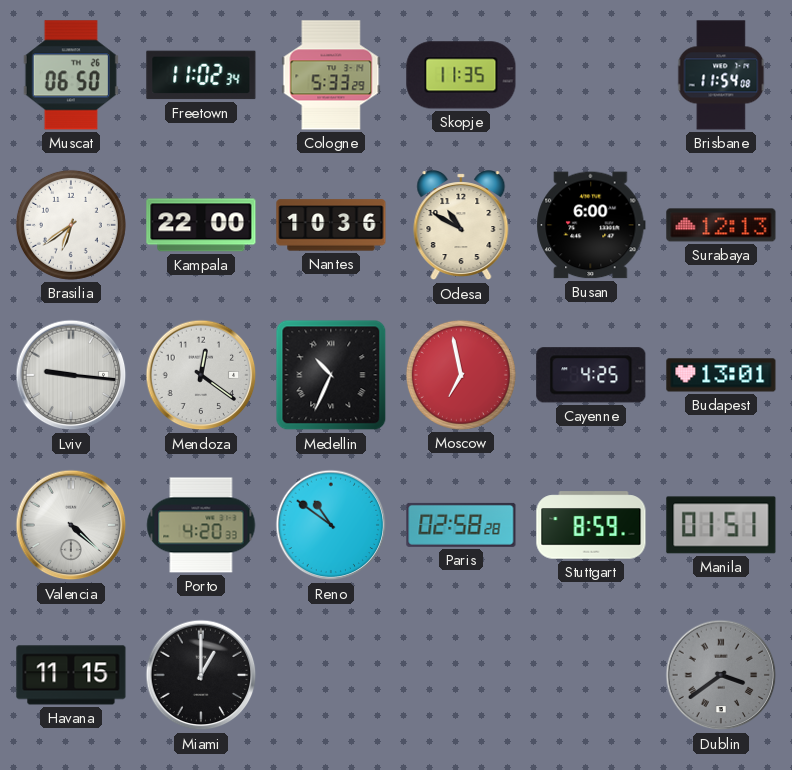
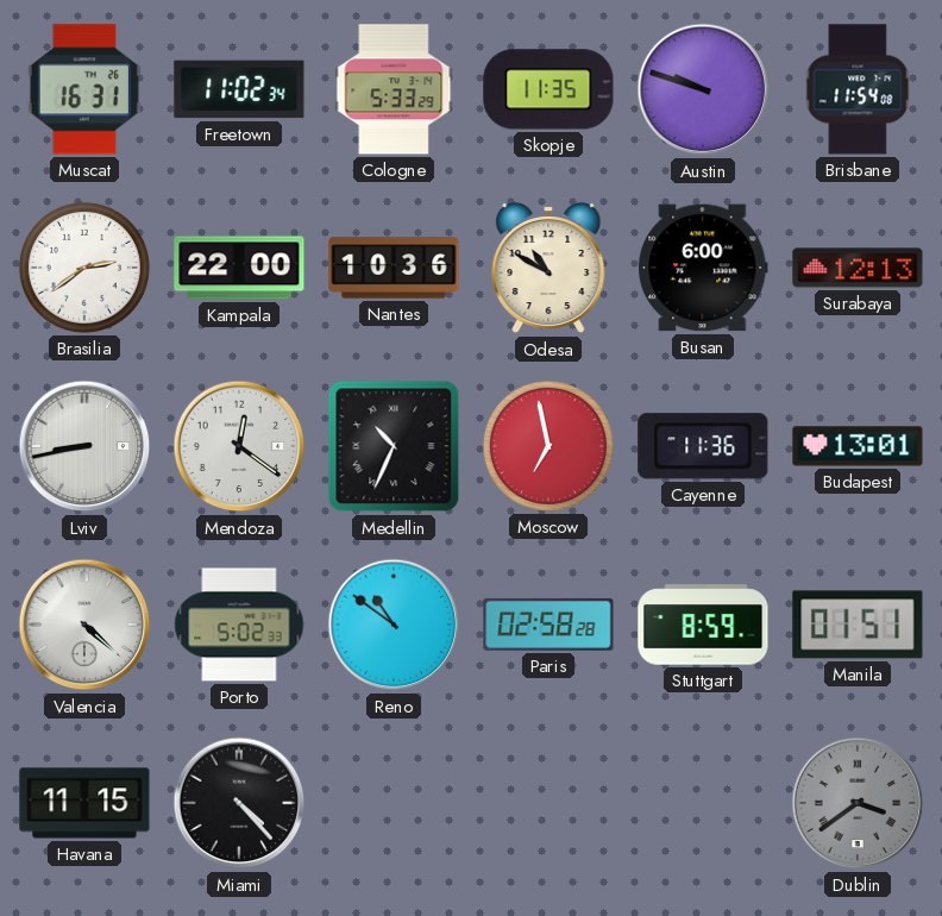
Muscat: 06:50 -> 16:31
Austin: none -> 9:48
Brasilia: 6:39 -> 2:39
Lviv: 9:16 -> 8:43
Cayenne: 4:25 -> 11:36
Porto: 4:20 -> 5:02
Miami: 1:00 -> 4:23
